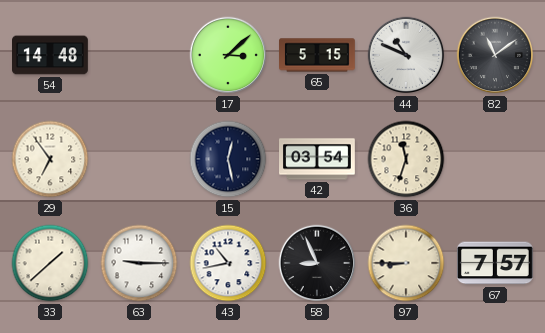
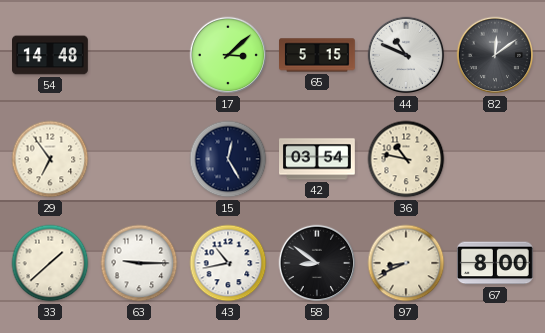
82: 11:09 -> 12:09
15: 12:28 -> 12:25
36: 11:33 -> 10:47
58: 8:56 -> 8:51
97: 8:45 -> 8:41
67: 7:57 -> 8:00
